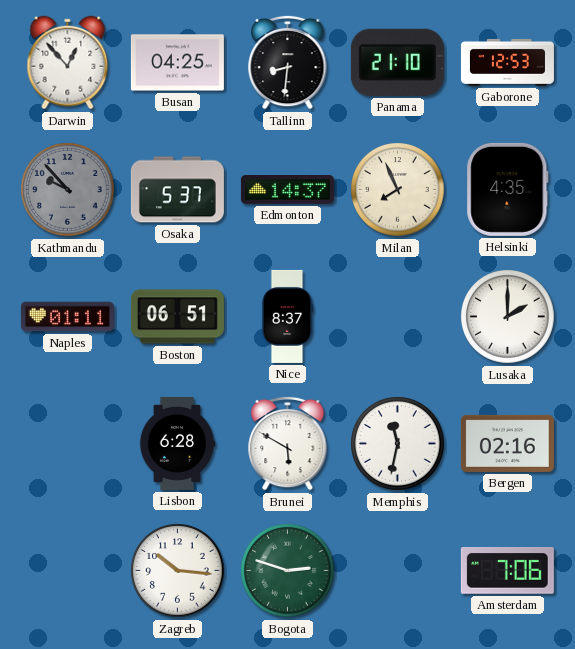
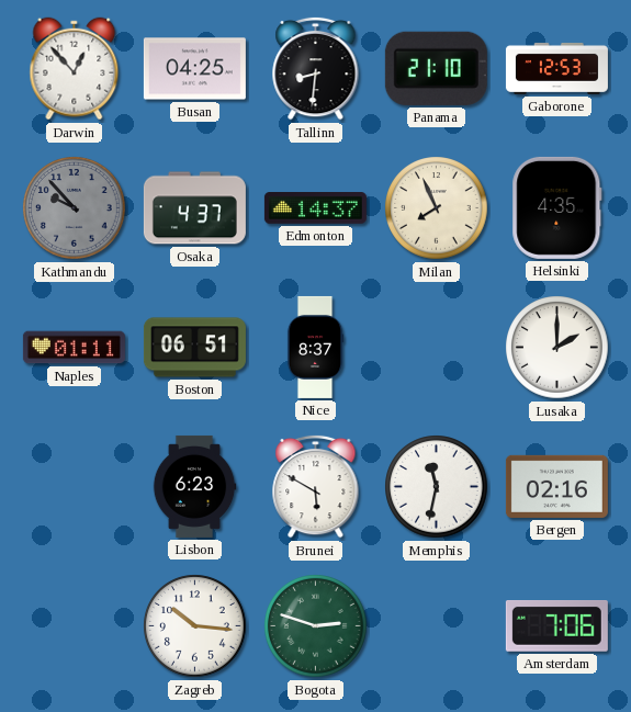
Osaka: 5:37 -> 4:37
Lisbon: 6:28 -> 6:23
